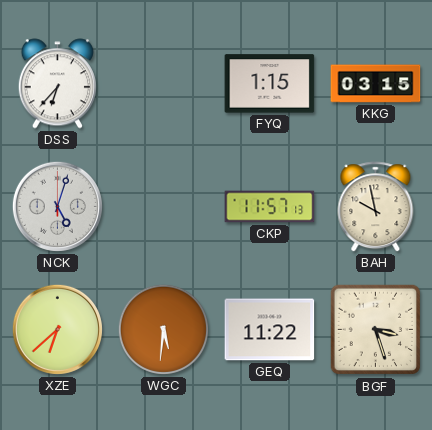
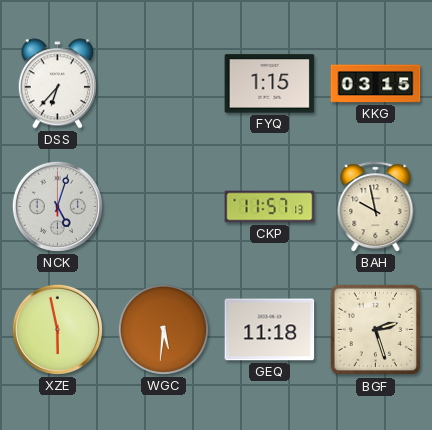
XZE: 6:38 -> 5:58
GEQ: 11:22 -> 11:18
BGF: 3:27 -> 2:27
